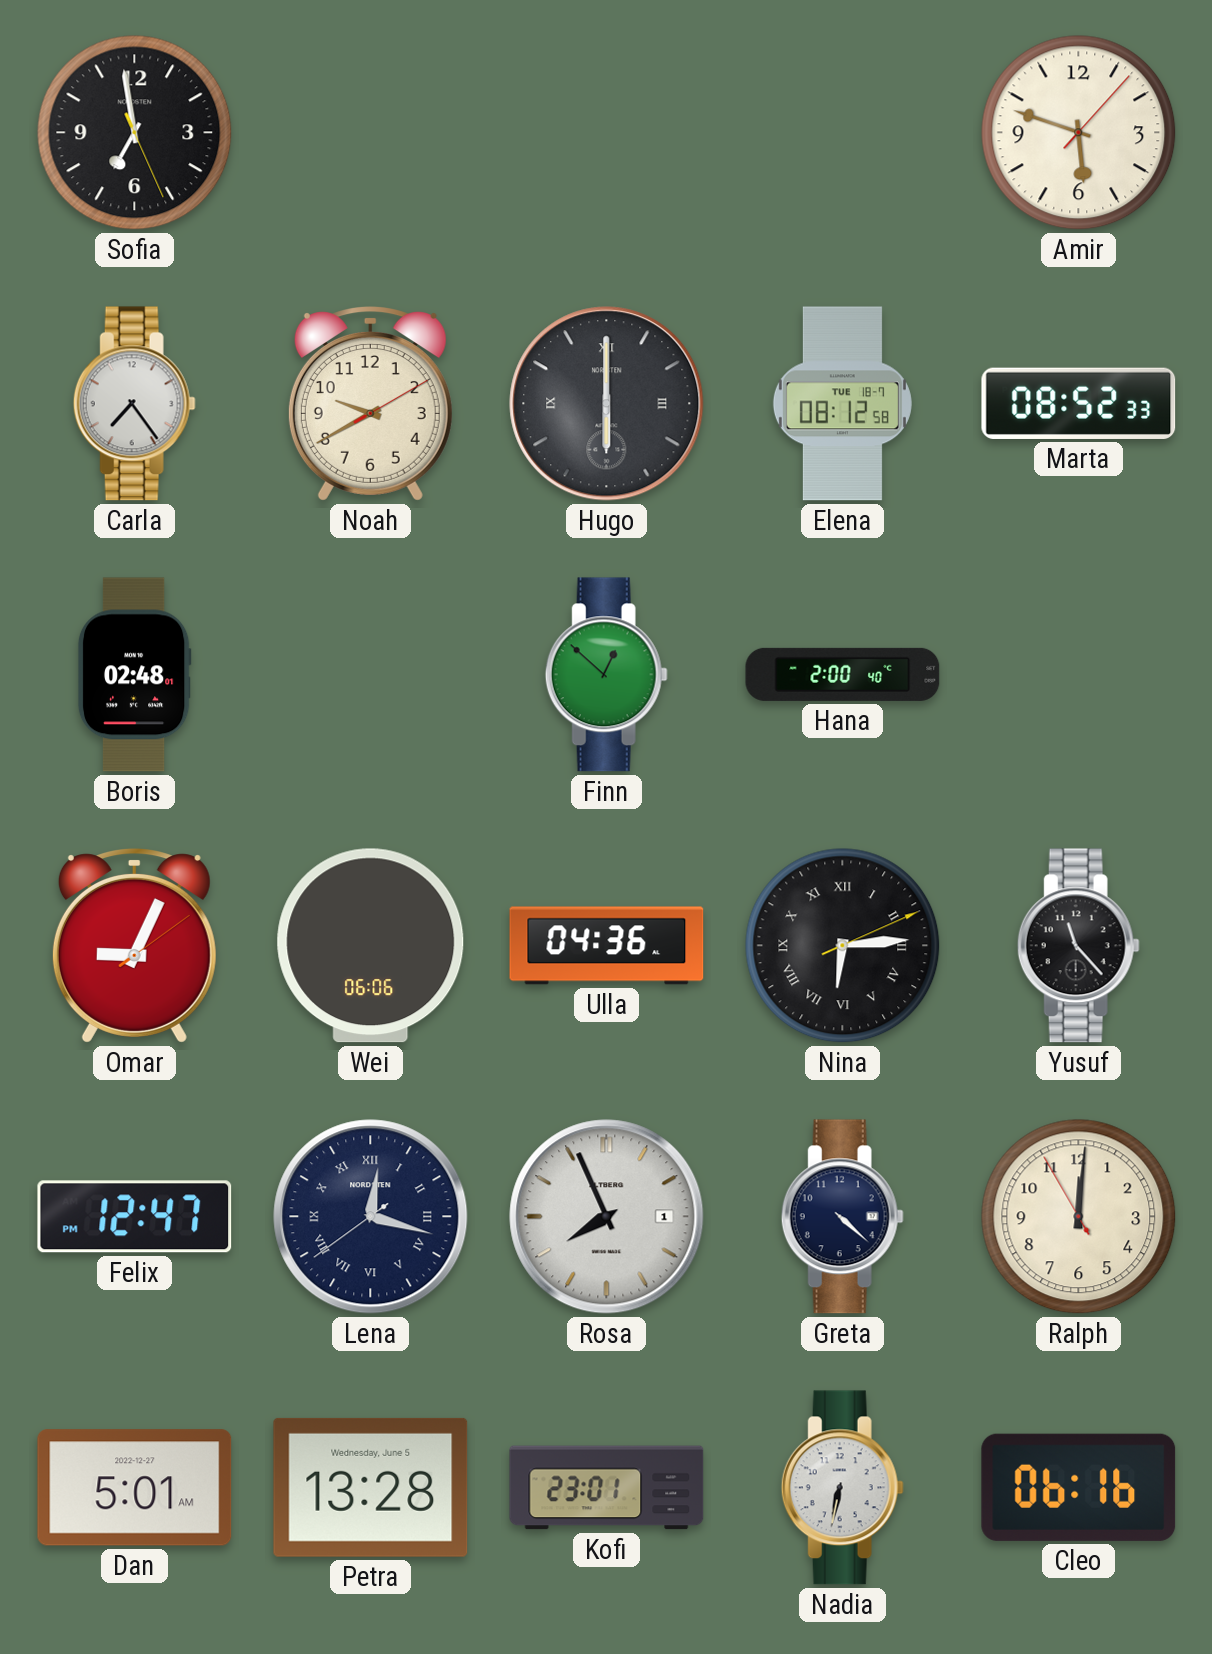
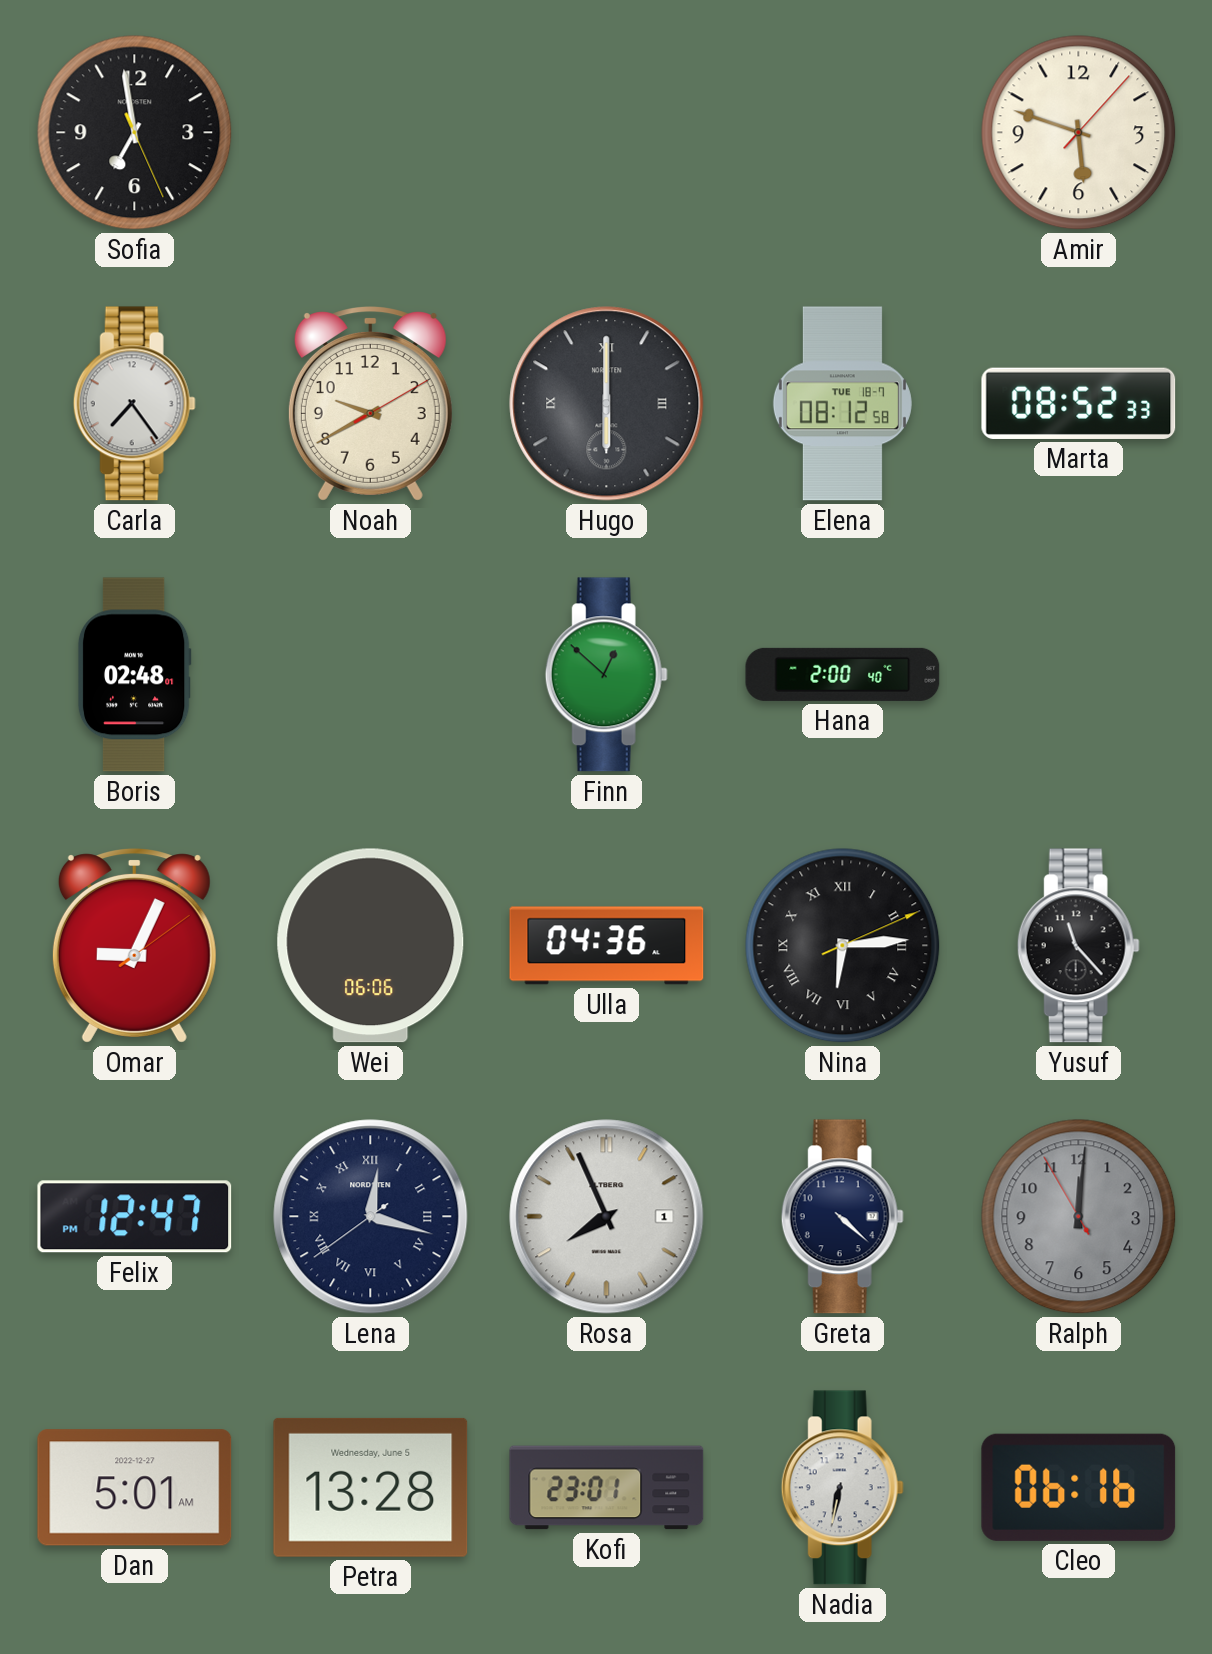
Ralph dial: cream -> grey
